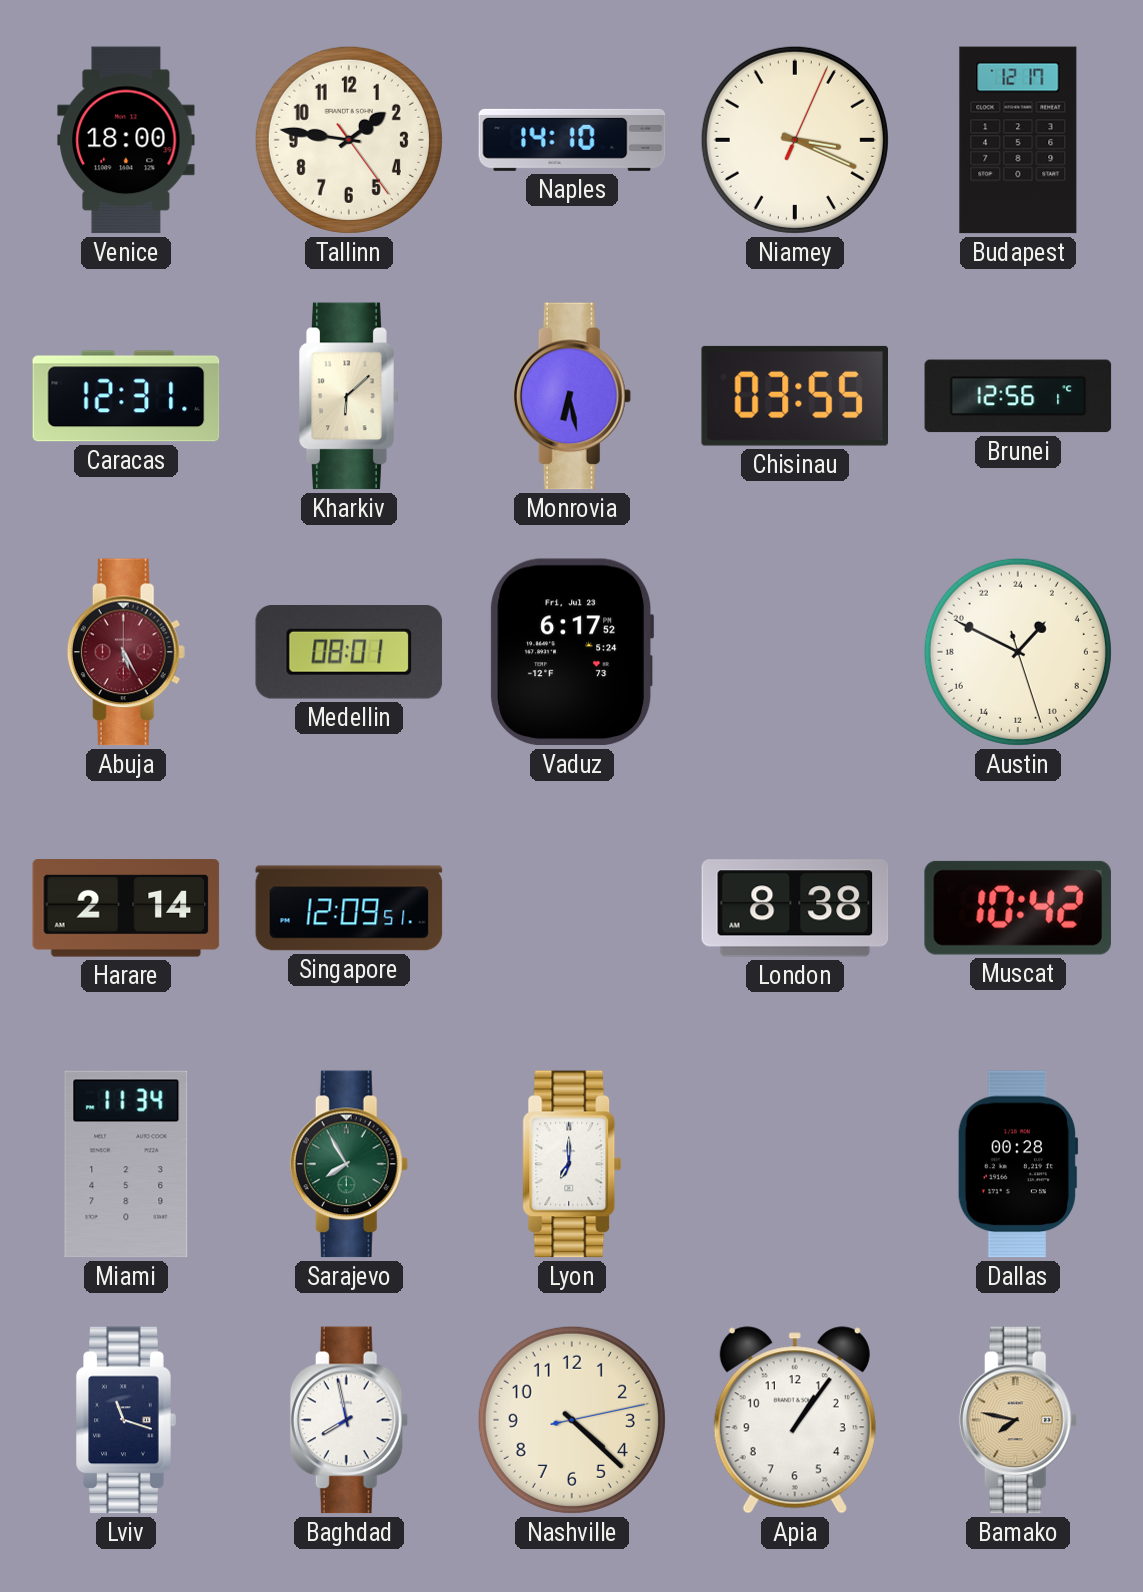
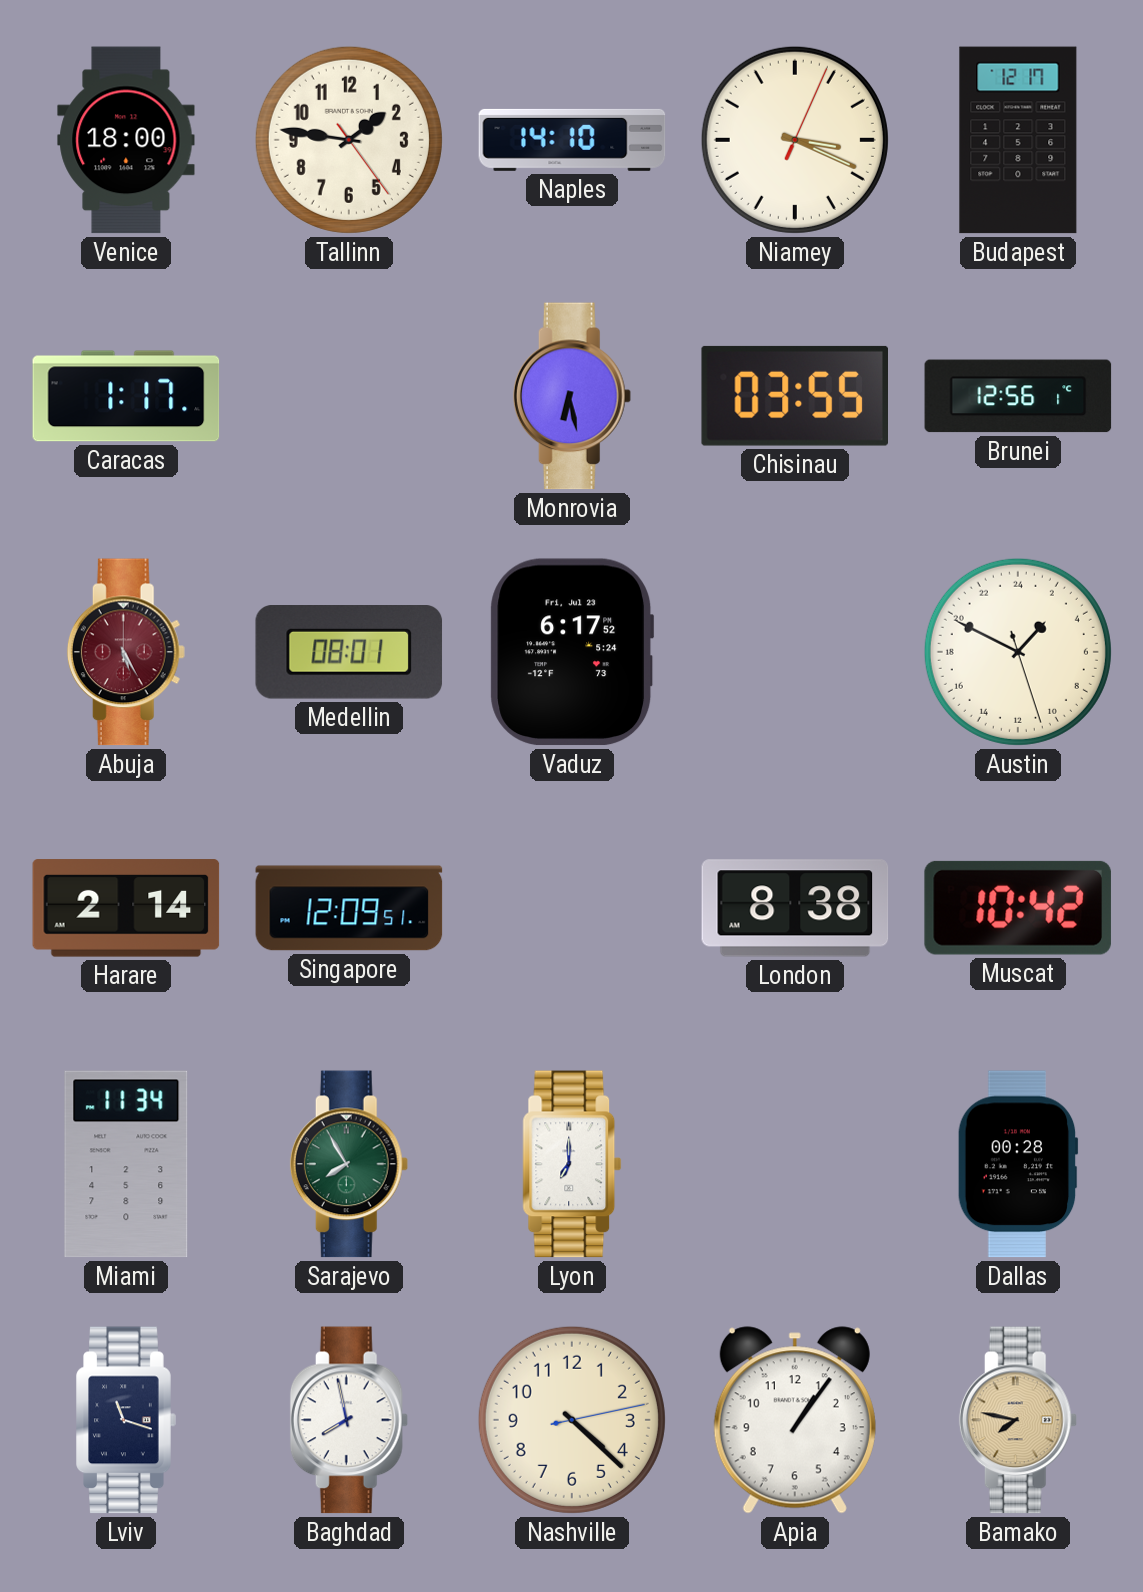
Caracas: 12:31 -> 1:17
Kharkiv: 6:08 -> none
